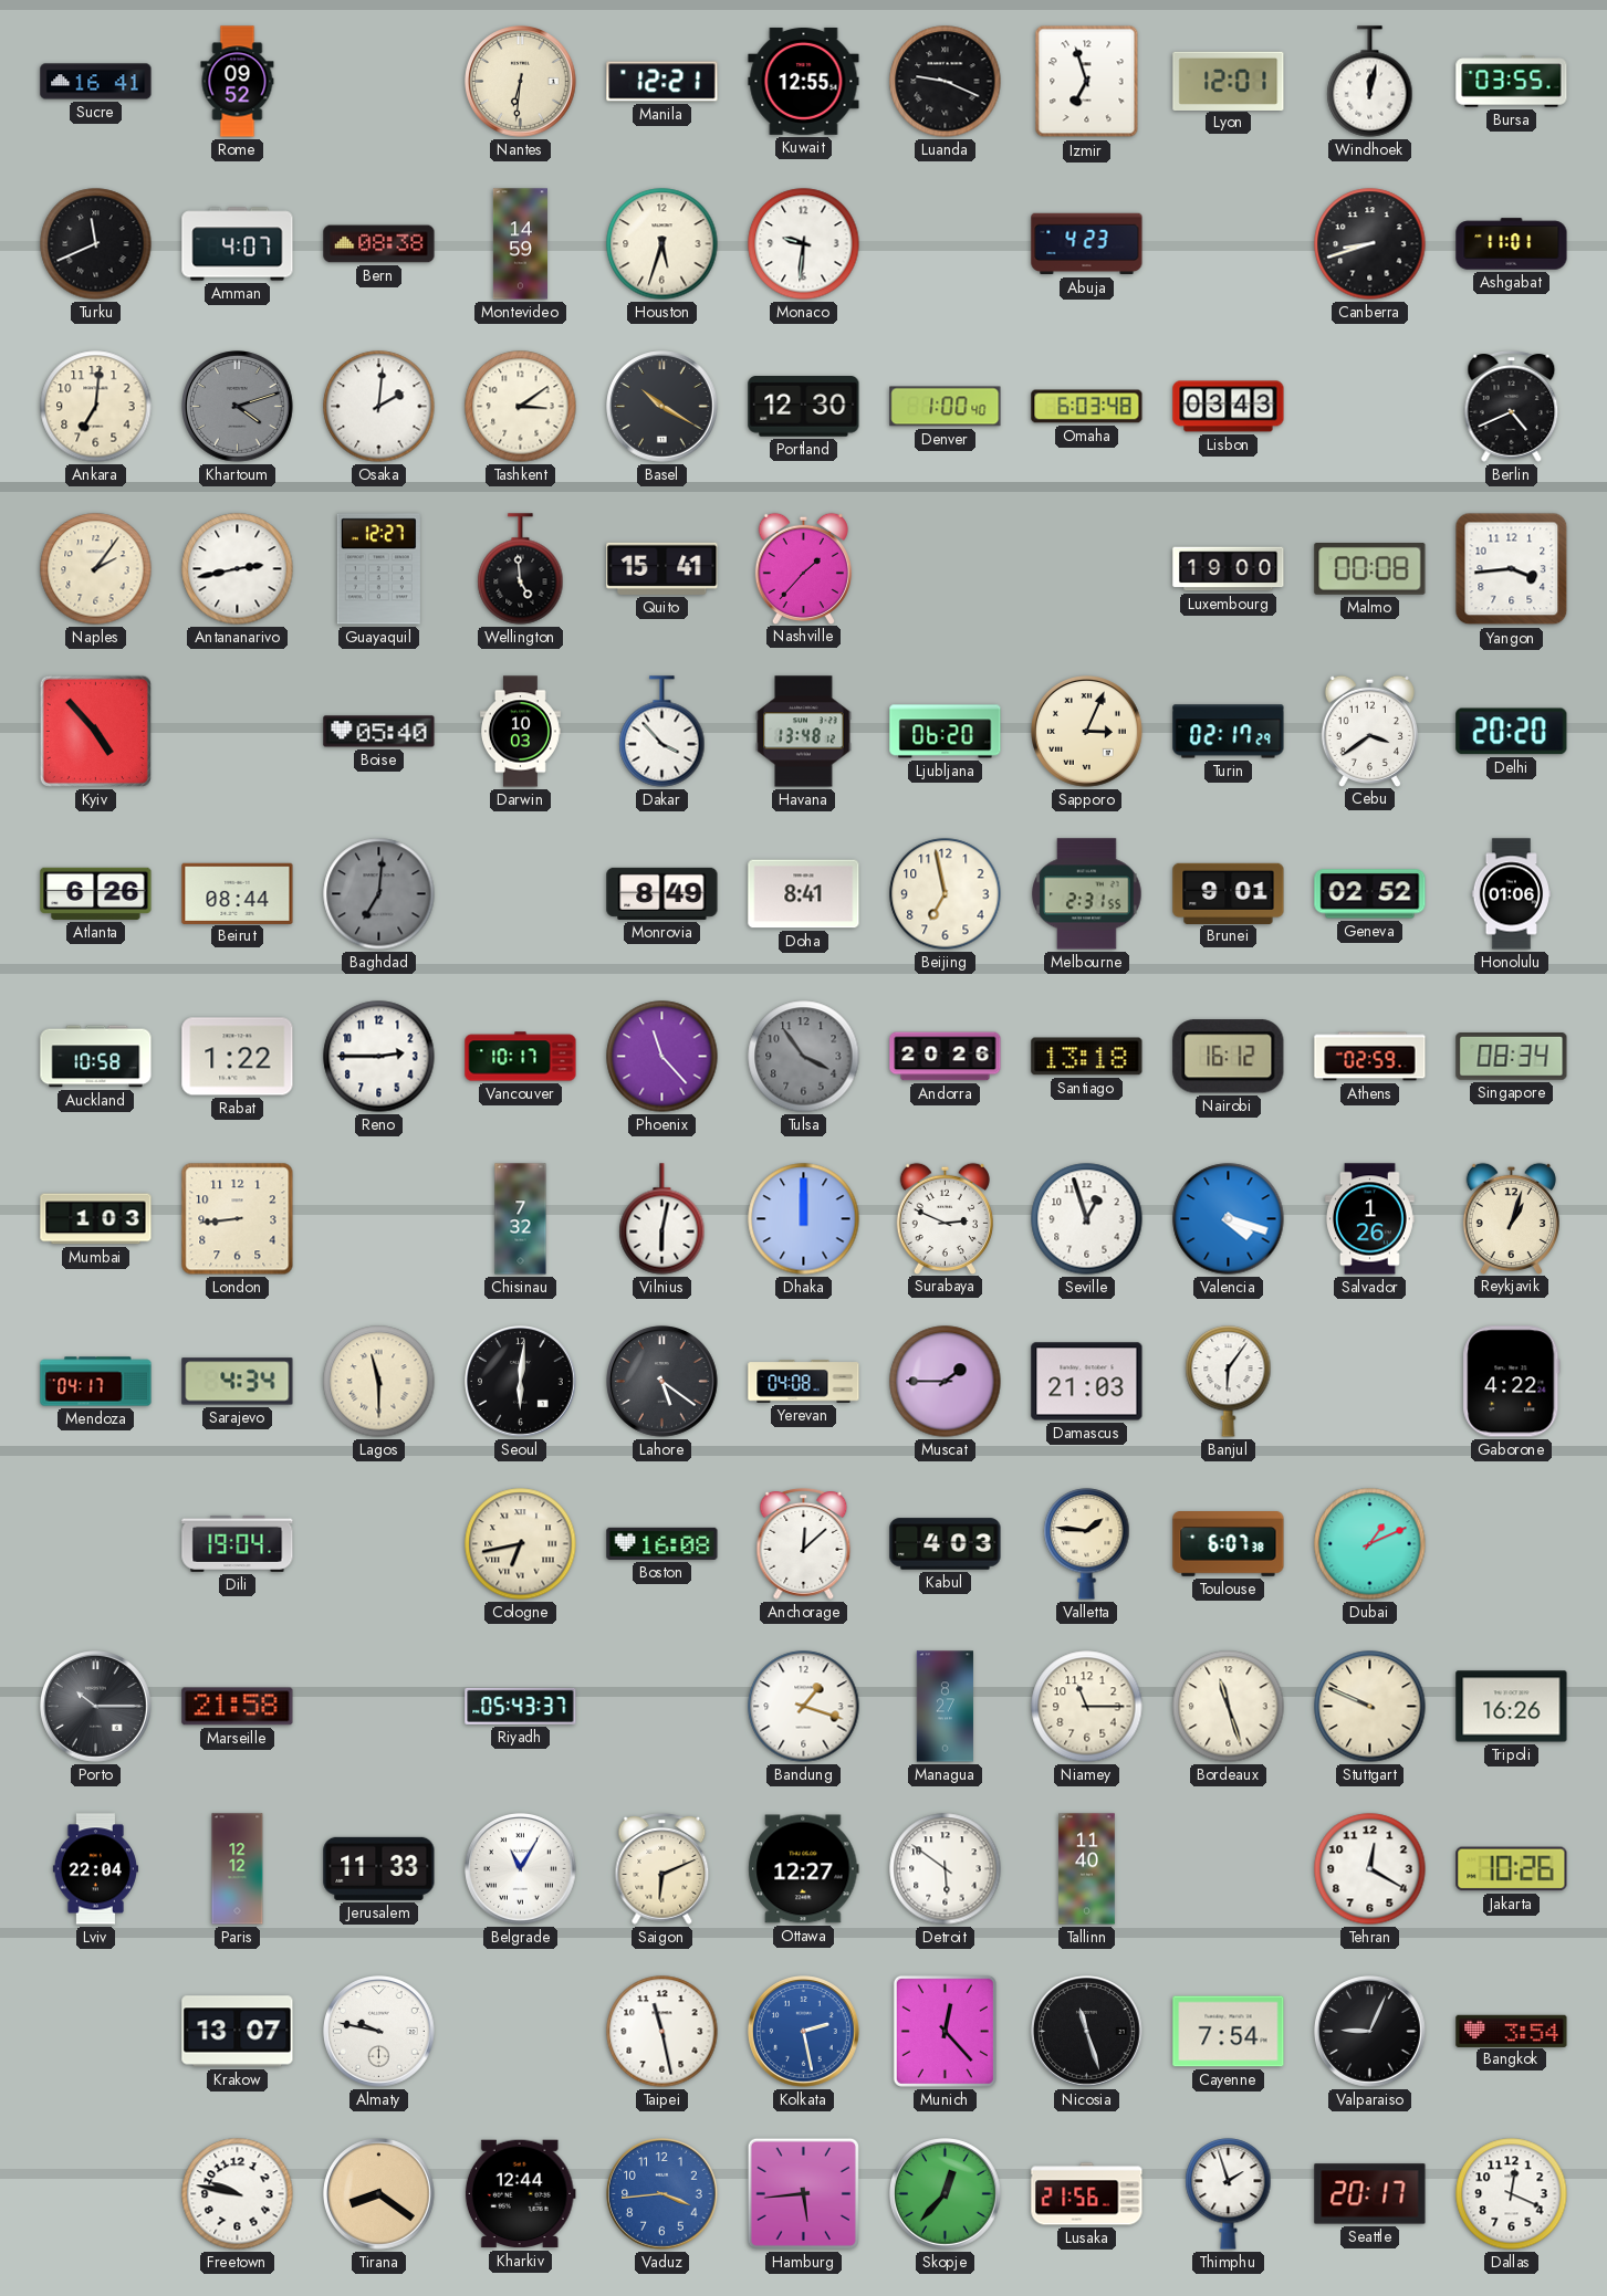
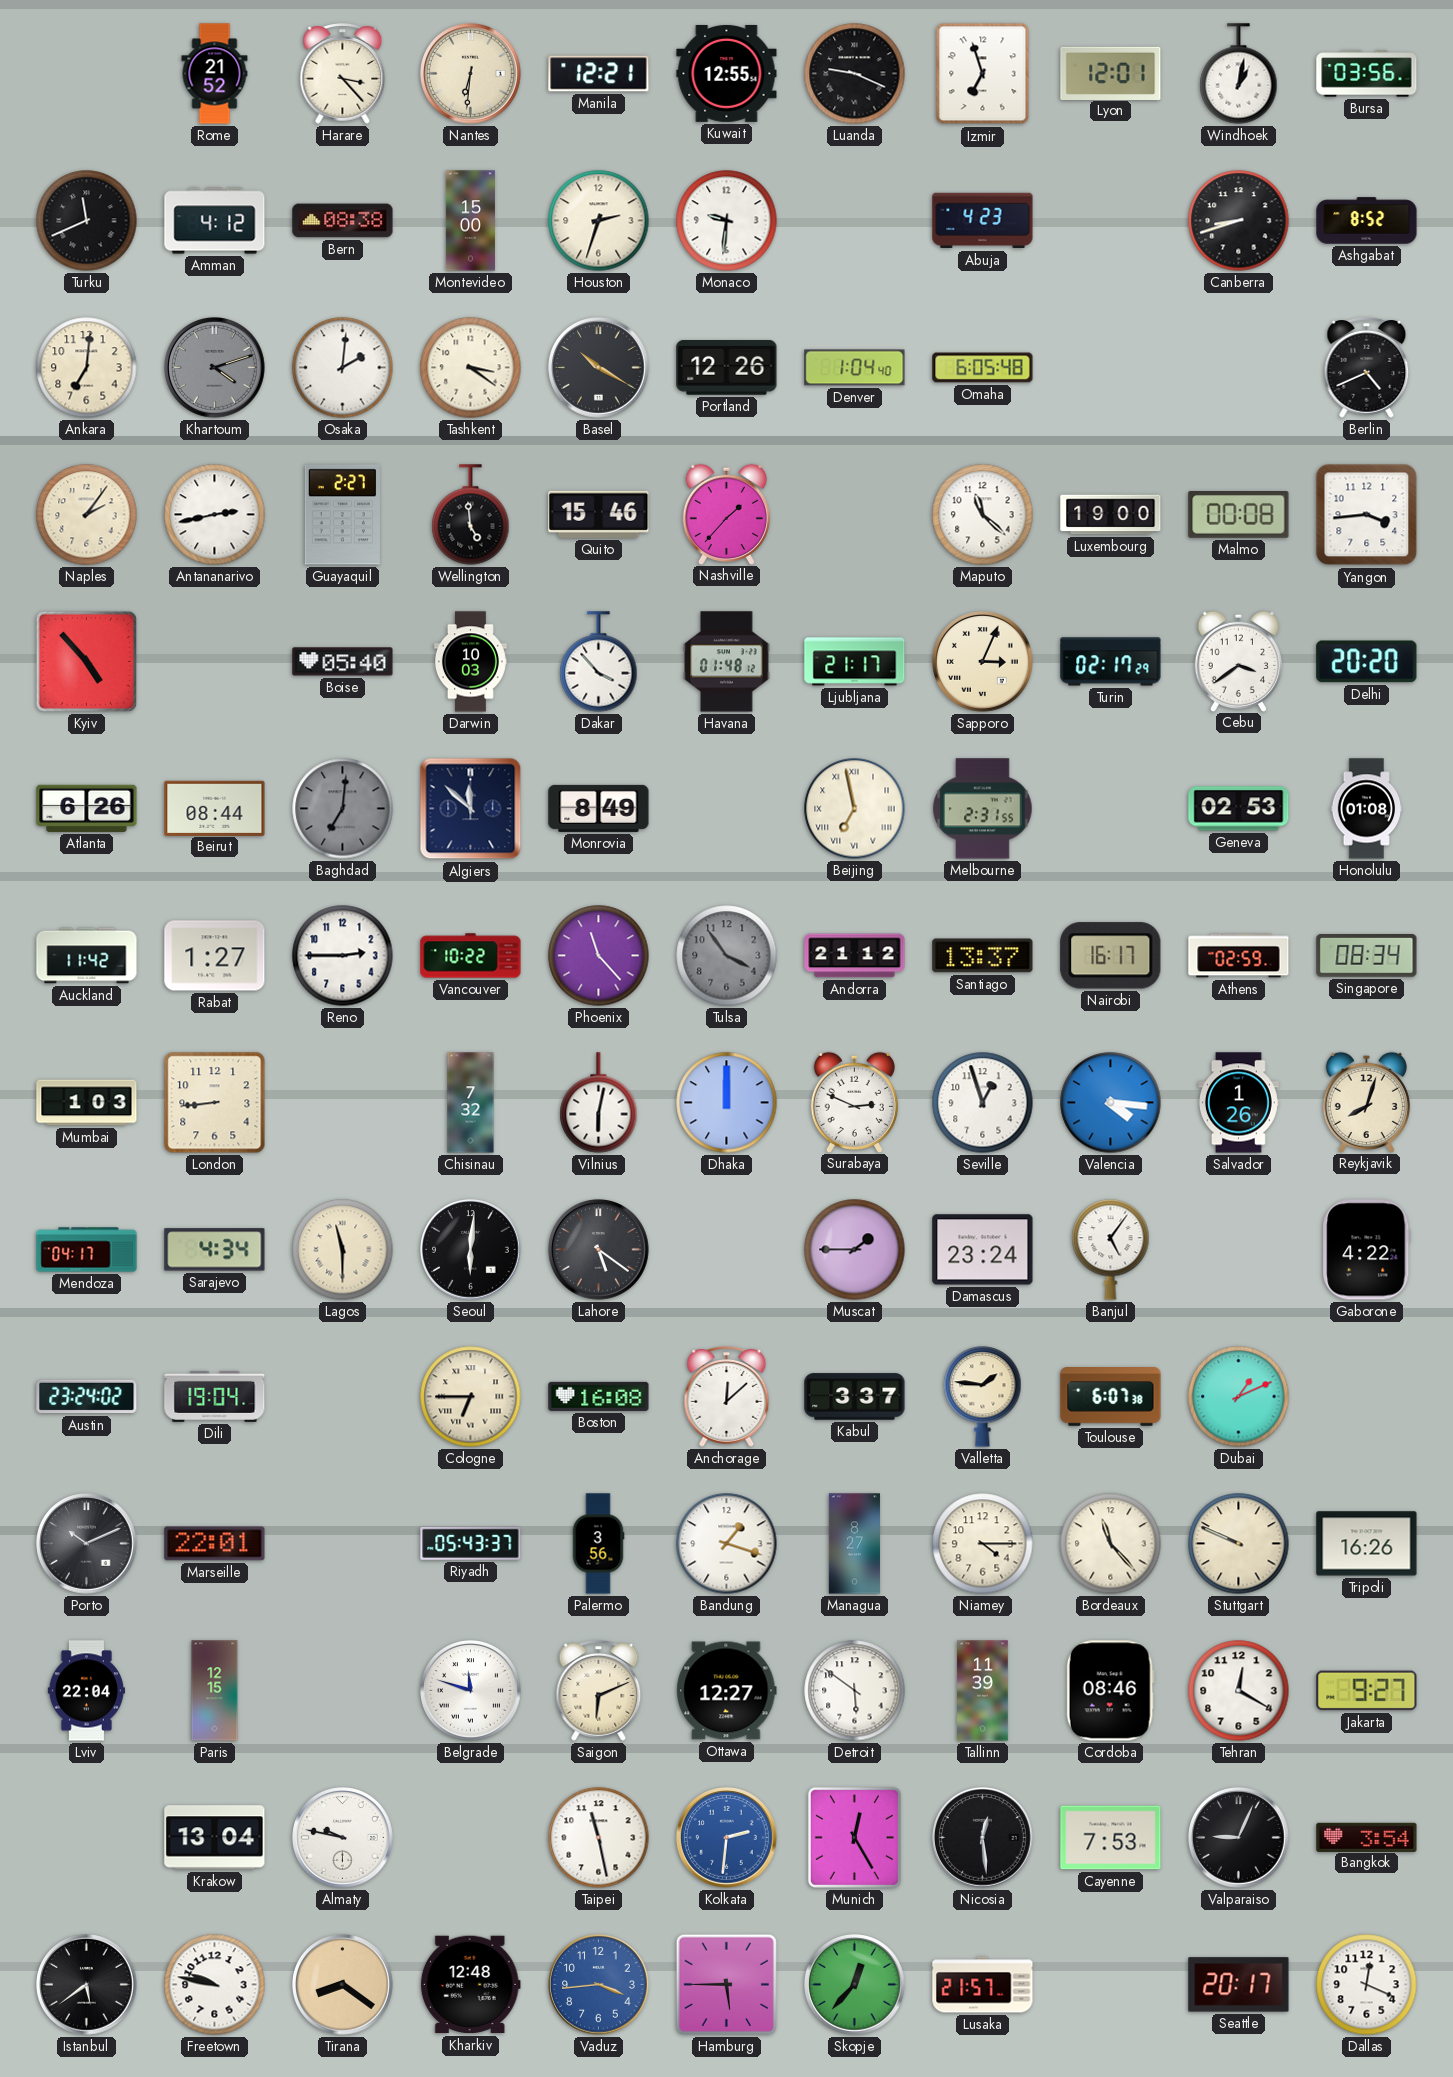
Sucre: 16:41 -> none
Rome: 09:52 -> 21:52
Harare: none -> 3:23
Windhoek: 12:02 -> 1:02
Bursa: 03:55 -> 03:56
Amman: 4:07 -> 4:12
Montevideo: 14:59 -> 15:00
Houston: 5:33 -> 2:33
Ashgabat: 11:01 -> 8:52
Tashkent: 3:09 -> 3:21
Portland: 12:30 -> 12:26
Denver: 1:00 -> 1:04
Omaha: 6:03 -> 6:05
Lisbon: 03:43 -> none
Guayaquil: 12:27 -> 2:27
Quito: 15:41 -> 15:46
Maputo: none -> 11:22
Havana: 13:48 -> 01:48
Ljubljana: 06:20 -> 21:17
Algiers: none -> 11:52
Doha: 8:41 -> none
Beijing numerals: Arabic -> Roman
Brunei: 9:01 -> none
Geneva: 02:52 -> 02:53
Honolulu: 01:06 -> 01:08
Auckland: 10:58 -> 11:42
Rabat: 1:22 -> 1:27
Vancouver: 10:17 -> 10:22
Andorra: 20:26 -> 21:12
Santiago: 13:18 -> 13:37
Nairobi: 16:12 -> 16:17
Valencia: 4:18 -> 4:16
Reykjavik: 1:03 -> 8:03
Yerevan: 04:08 -> none
Damascus: 21:03 -> 23:24
Banjul: 6:06 -> 5:06
Austin: none -> 23:24
Cologne: 6:43 -> 6:45
Kabul: 4:03 -> 3:37
Porto: 10:15 -> 10:11
Marseille: 21:58 -> 22:01
Palermo: none -> 3:56
Niamey: 11:15 -> 4:15
Bordeaux: 11:27 -> 11:23
Paris: 12:12 -> 12:15
Jerusalem: 11:33 -> none
Belgrade: 11:05 -> 11:48
Tallinn: 11:40 -> 11:39
Cordoba: none -> 08:46
Jakarta: 10:26 -> 9:27
Krakow: 13:07 -> 13:04
Kolkata: 2:28 -> 2:31
Munich: 12:23 -> 12:25
Nicosia: 11:27 -> 12:29
Cayenne: 7:54 -> 7:53
Istanbul: none -> 5:39
Kharkiv: 12:44 -> 12:48
Hamburg: 5:44 -> 5:45
Lusaka: 21:56 -> 21:57
Thimphu: 1:57 -> none
